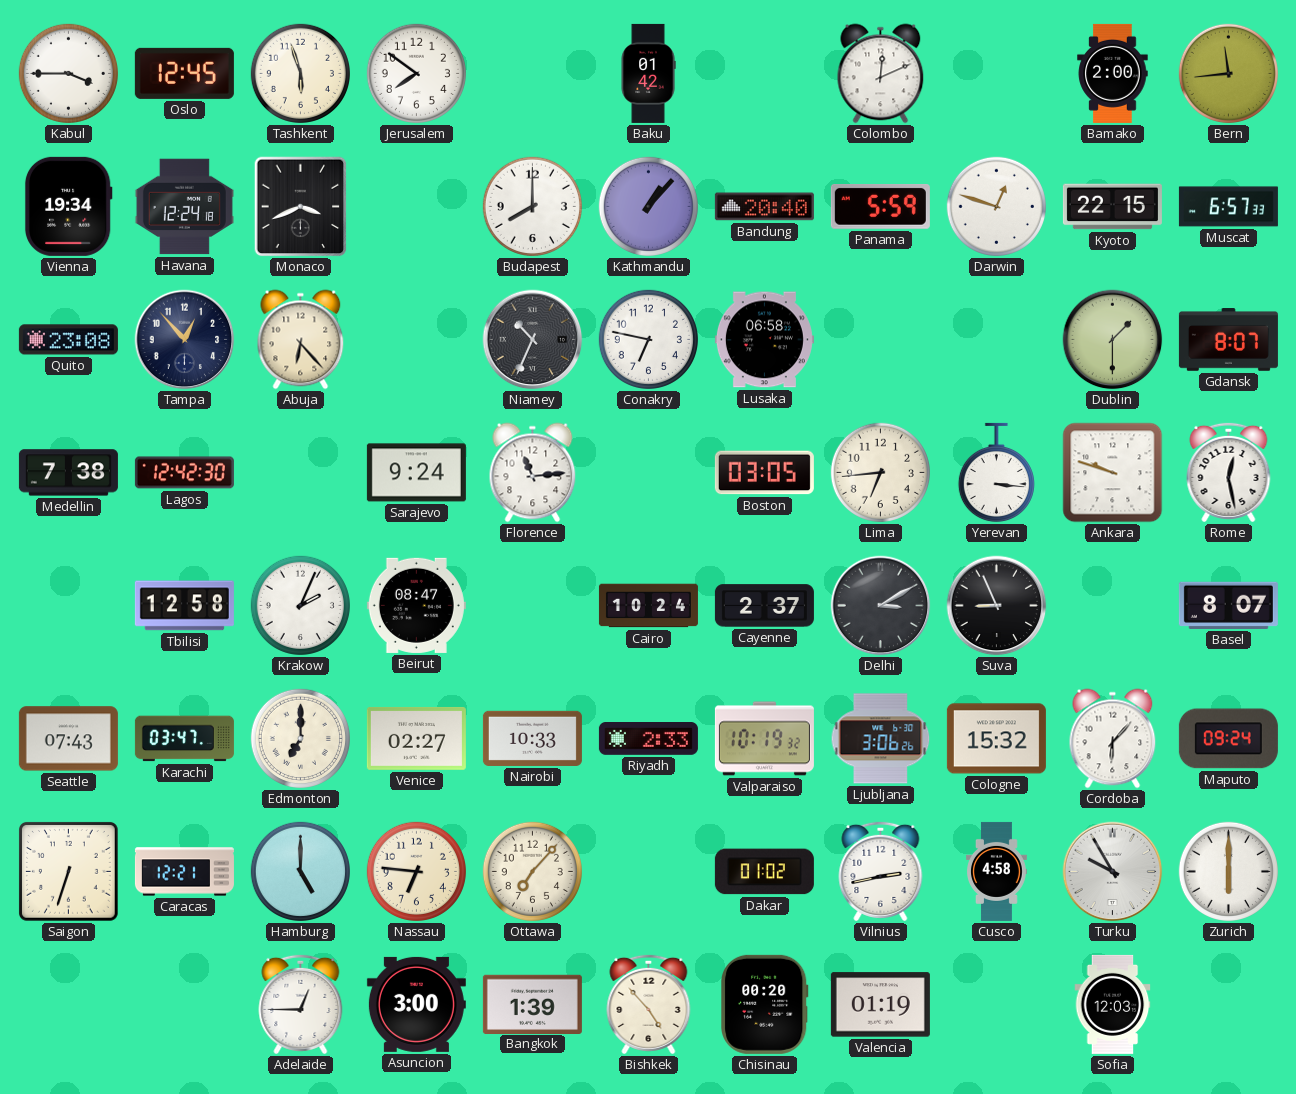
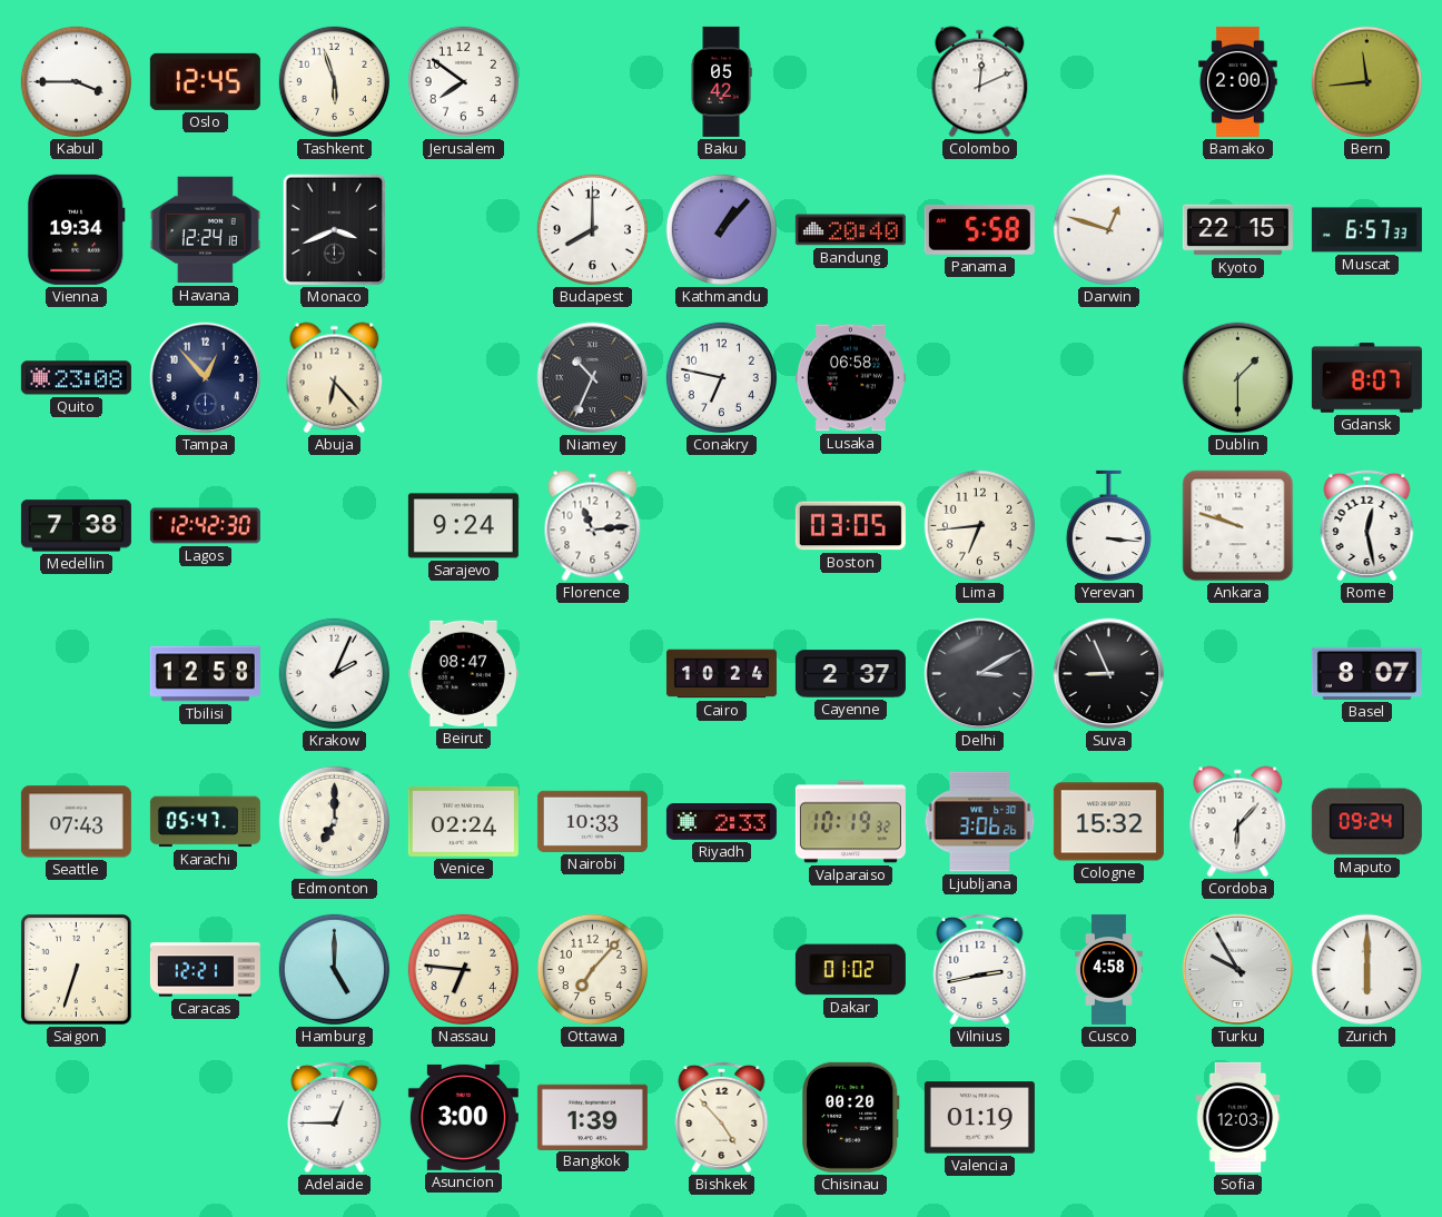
Baku: 01:42 -> 05:42
Panama: 5:59 -> 5:58
Karachi: 03:47 -> 05:47
Venice: 02:27 -> 02:24
